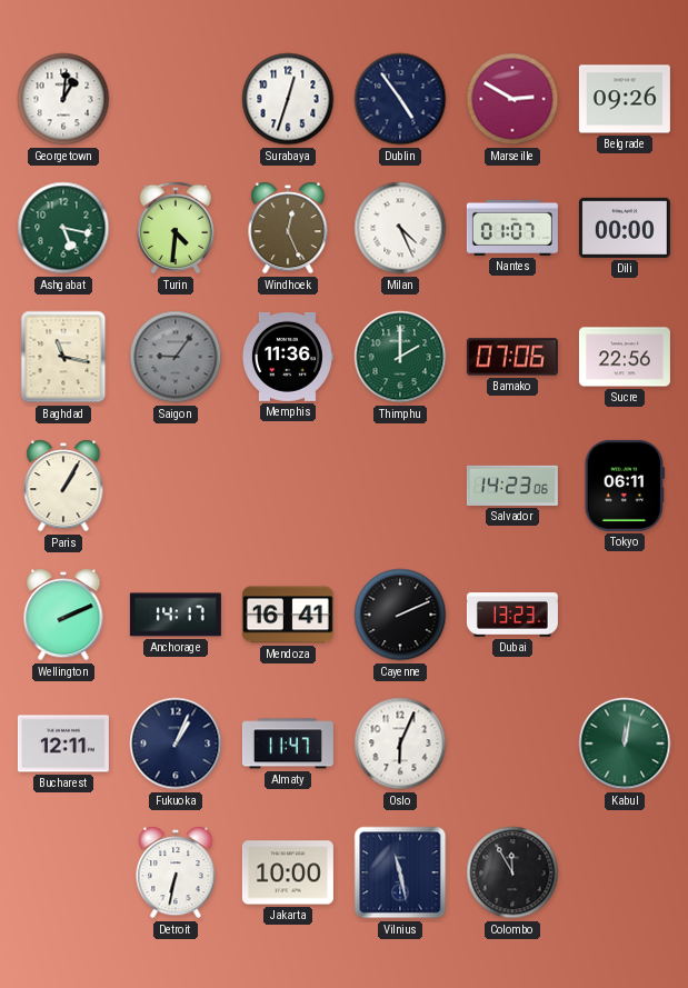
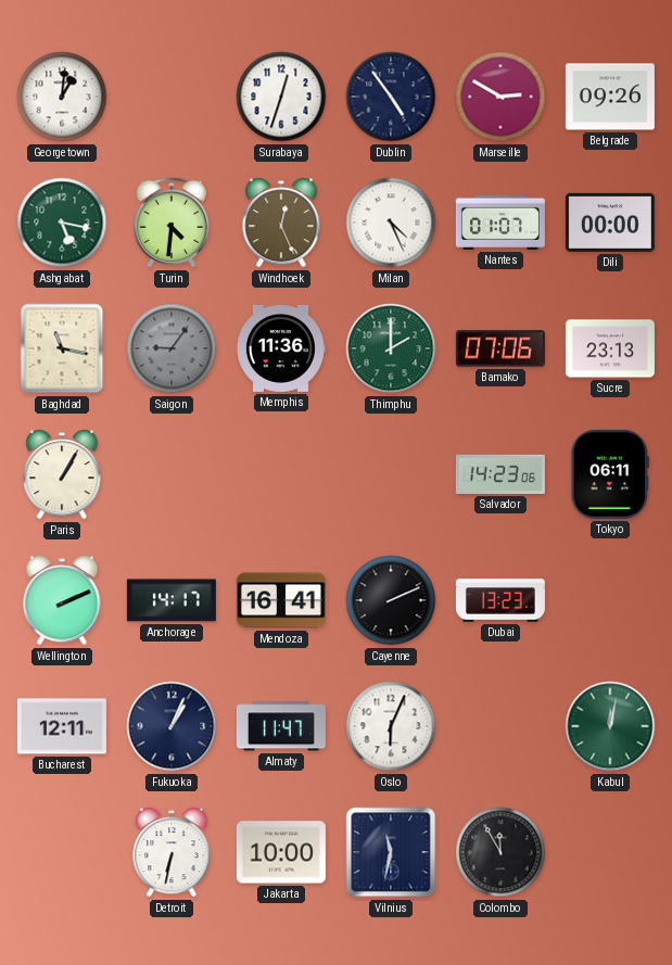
Sucre: 22:56 -> 23:13
Vilnius: 11:28 -> 11:32
